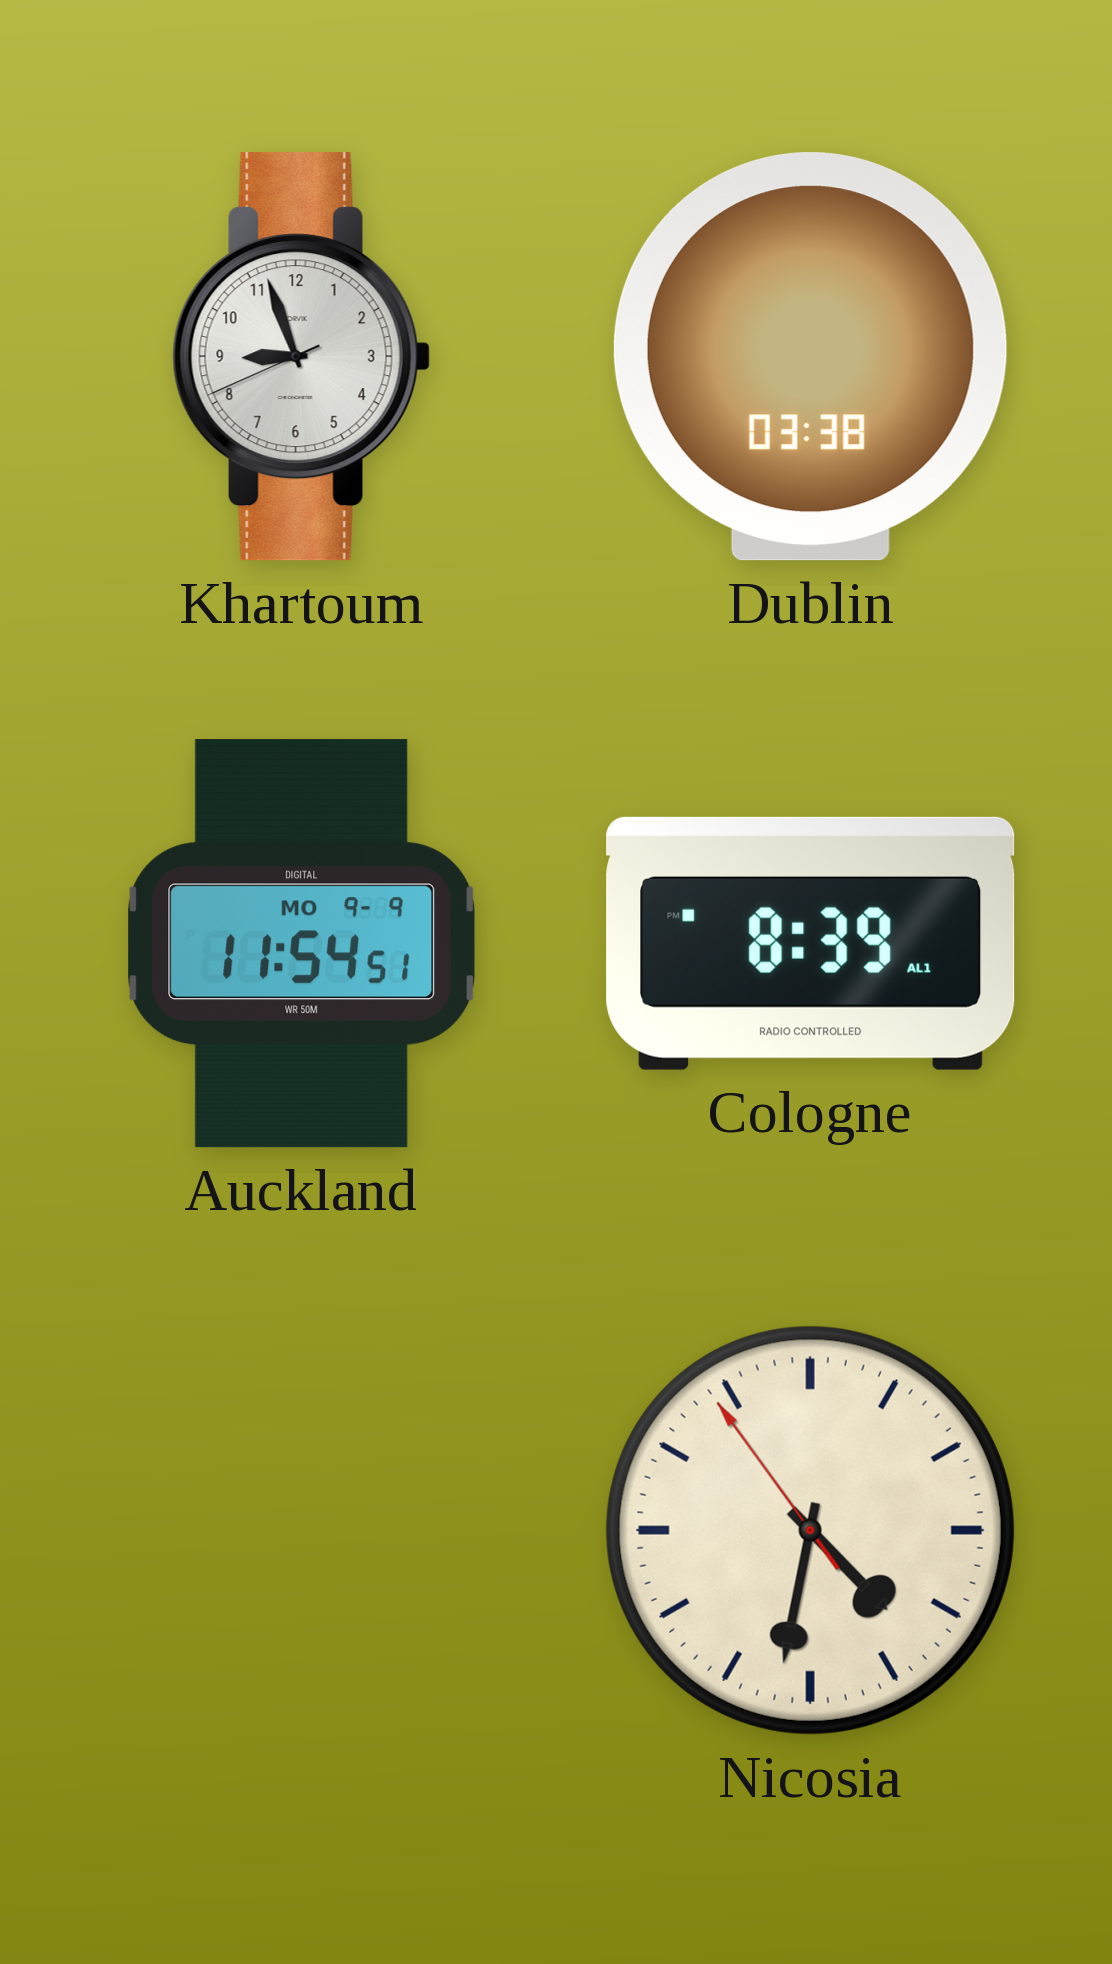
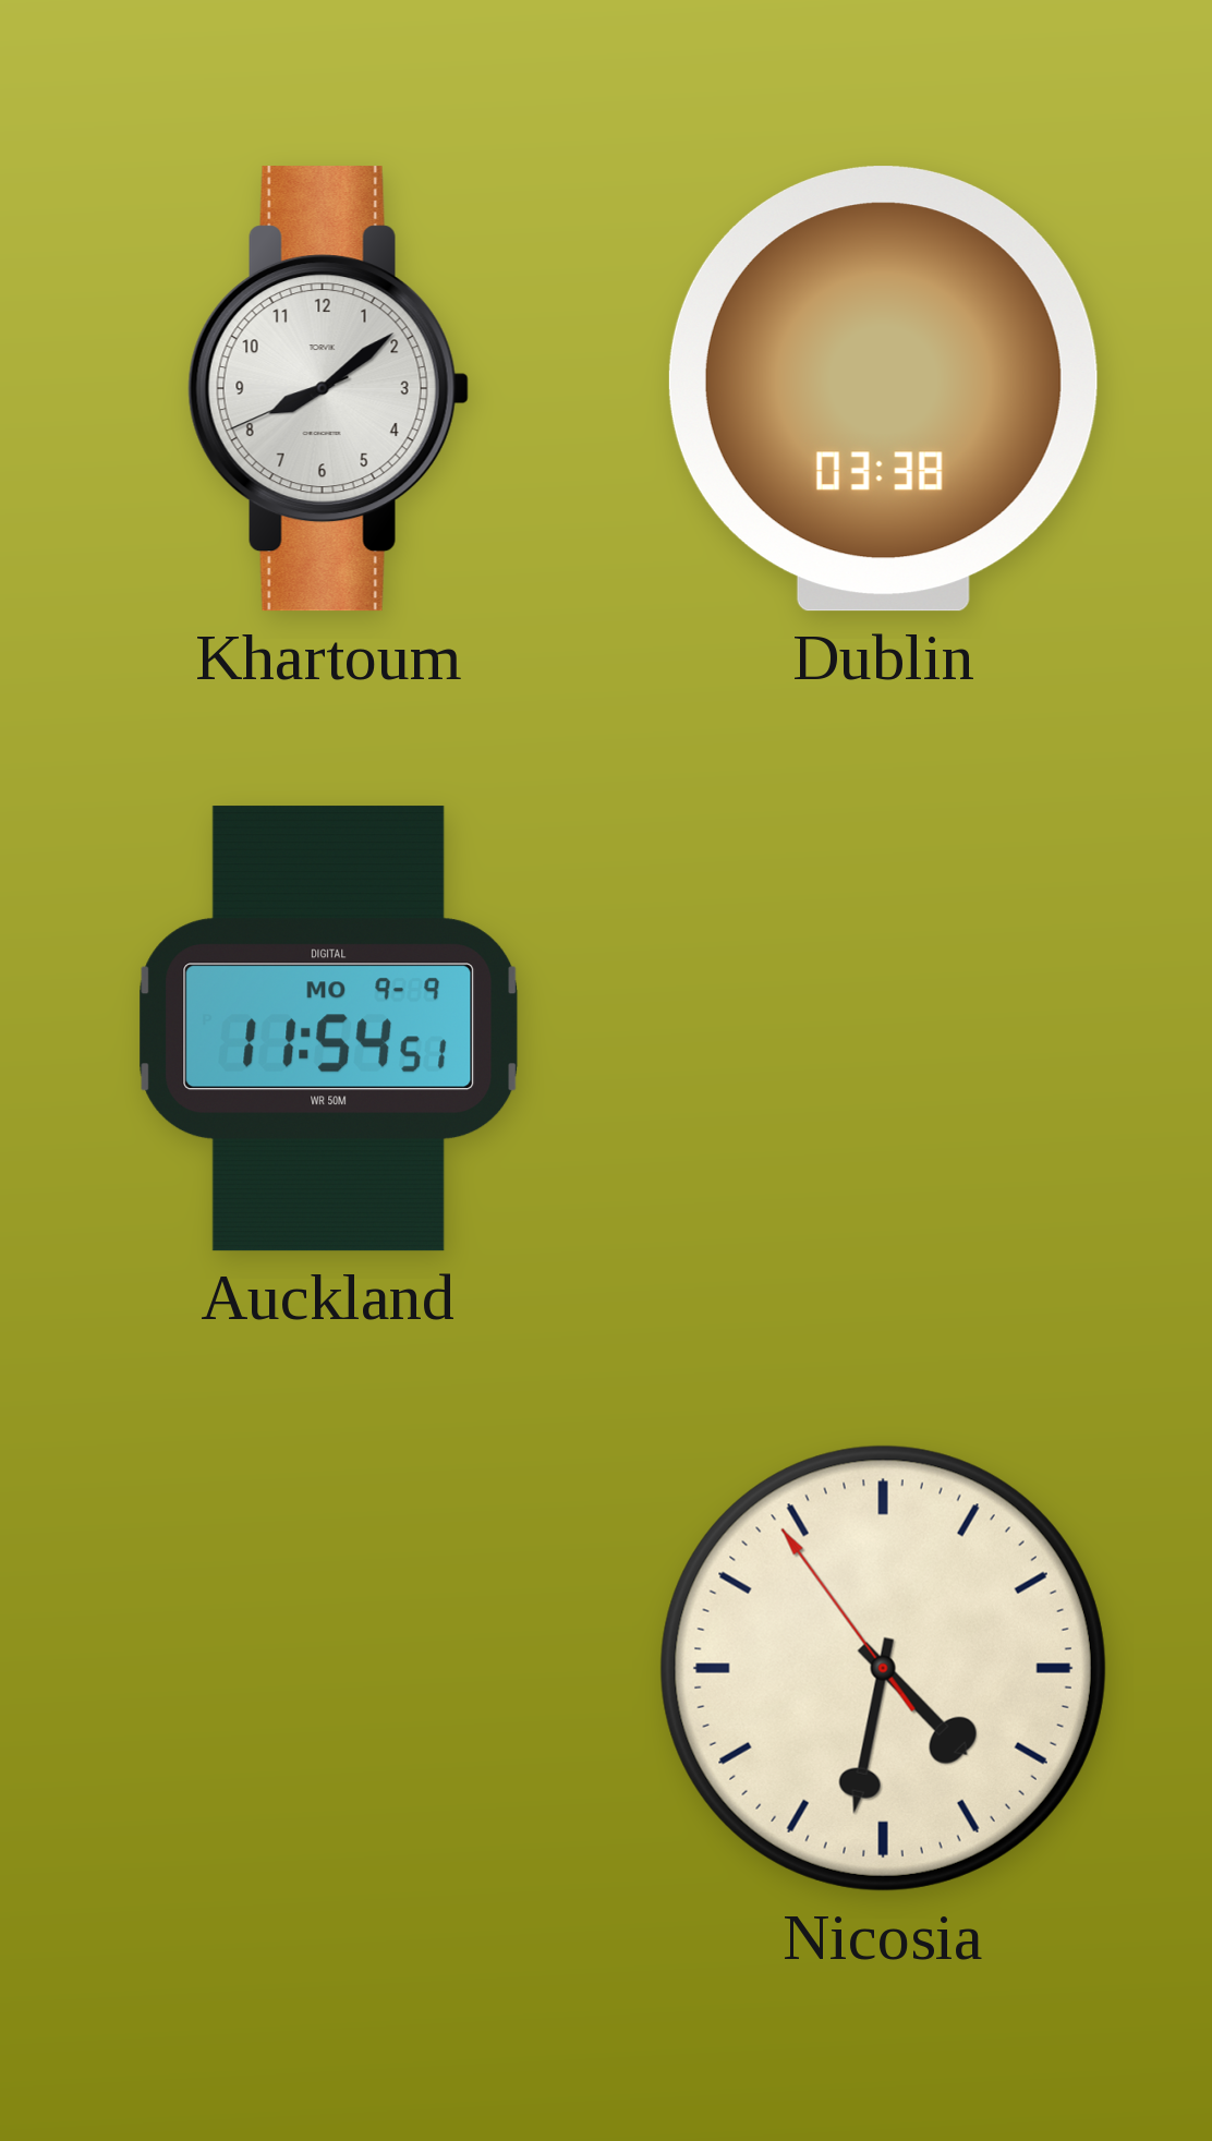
Khartoum: 8:56 -> 8:08
Cologne: 8:39 -> none
